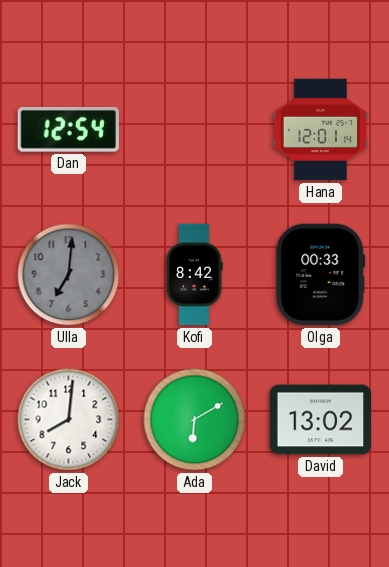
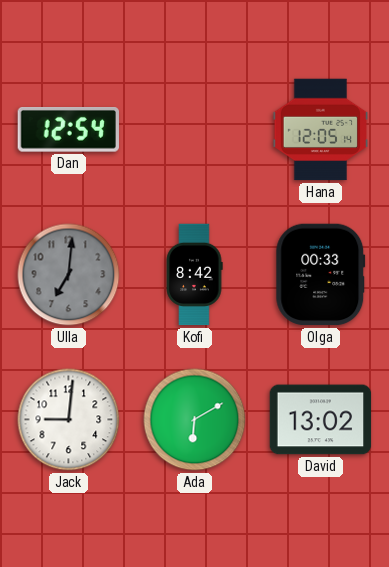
Hana: 12:01 -> 12:05
Jack: 8:01 -> 9:01
